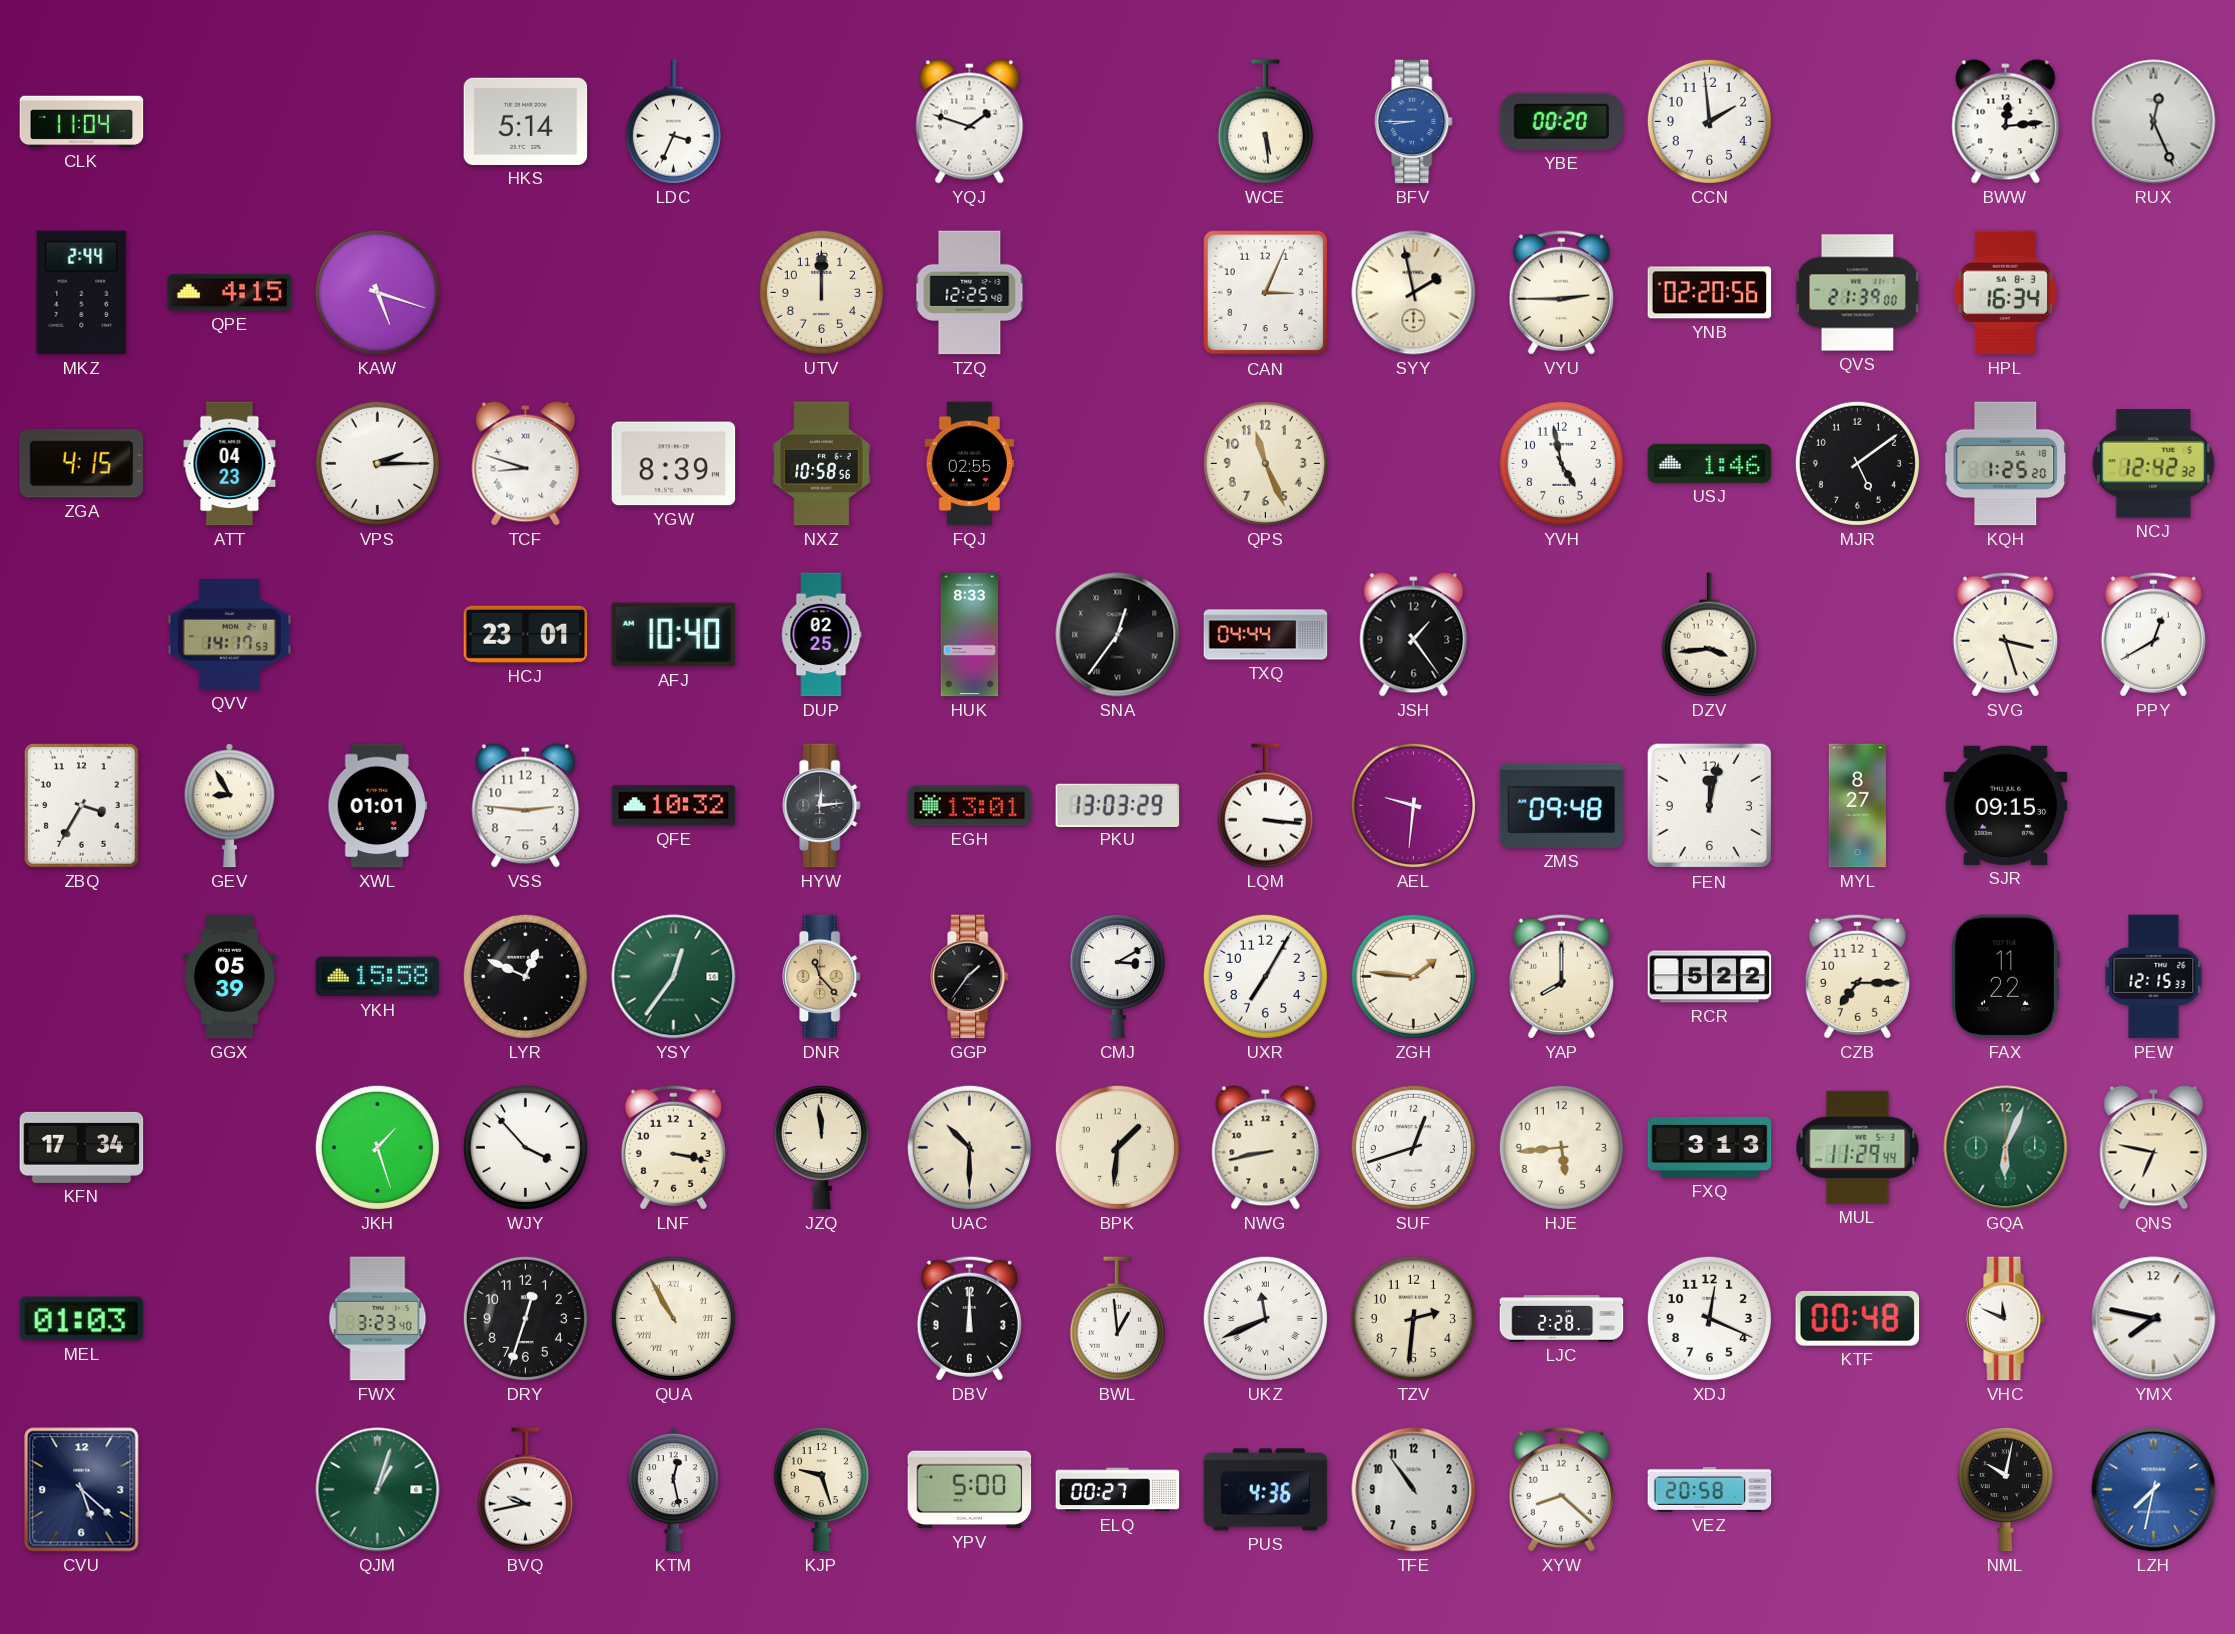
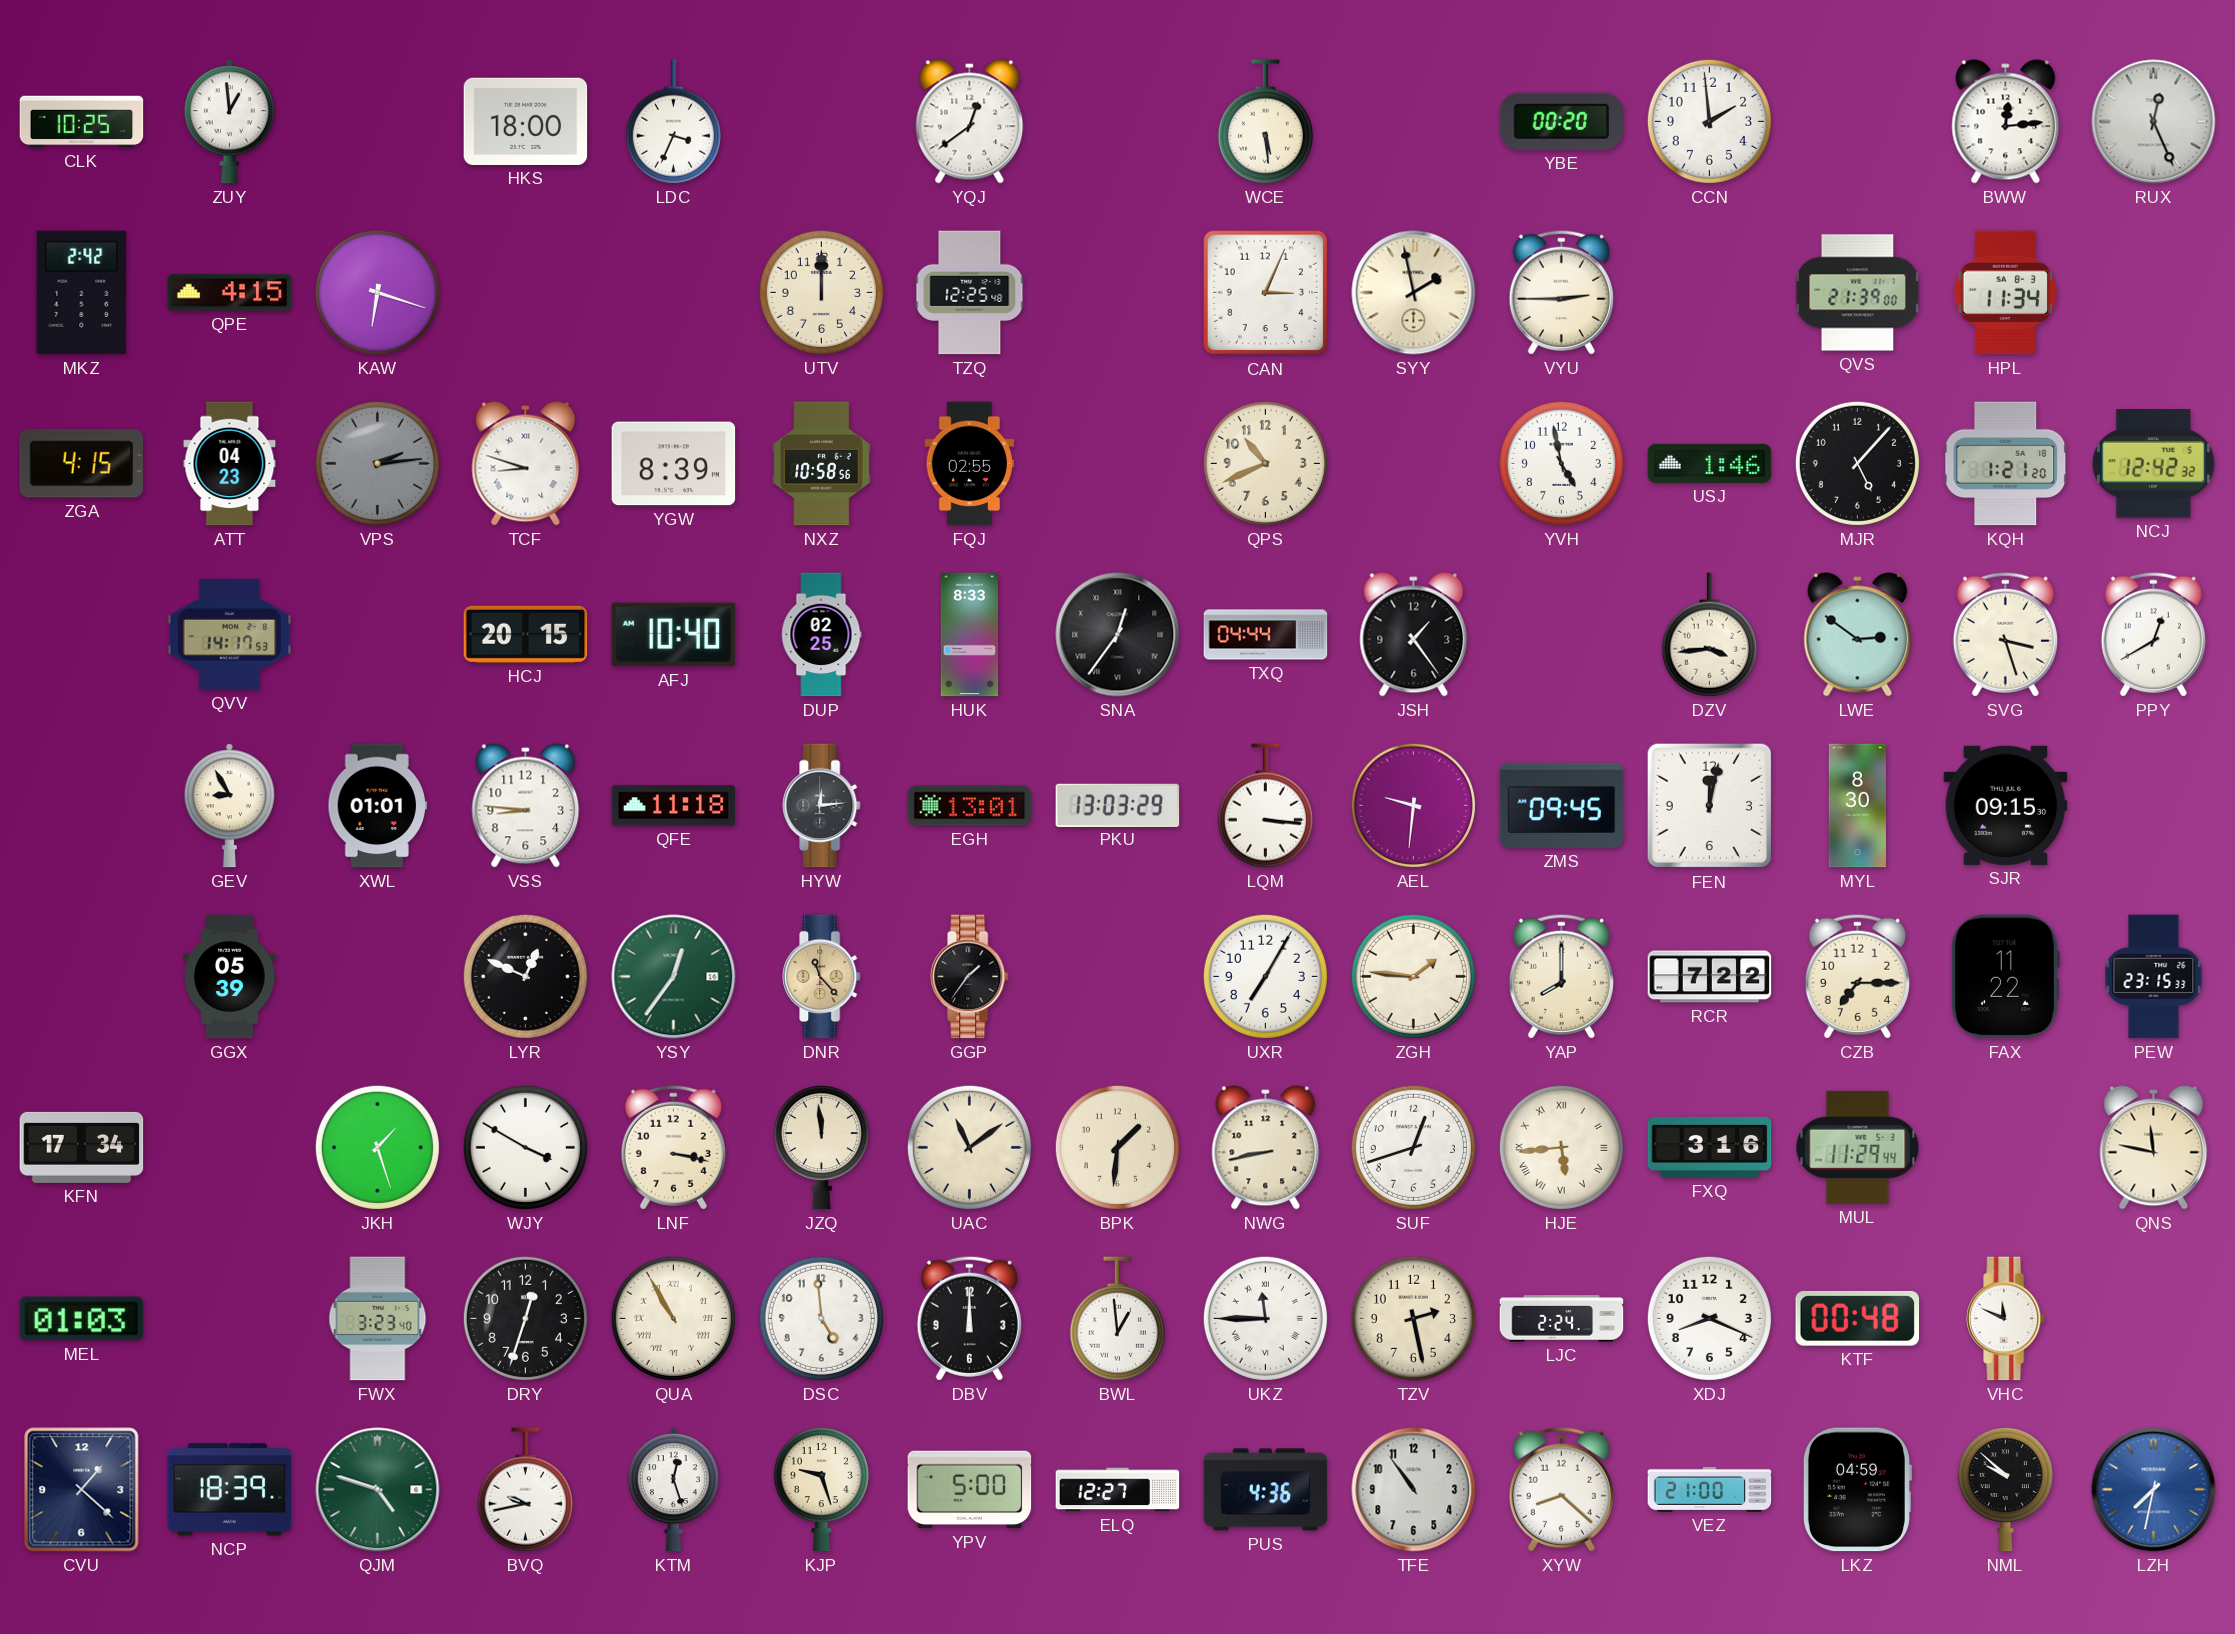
CLK: 11:04 -> 10:25
ZUY: none -> 12:59
HKS: 5:14 -> 18:00
YQJ: 1:48 -> 12:39
BFV: 8:45 -> none
MKZ: 2:44 -> 2:42
KAW: 5:18 -> 6:18
YNB: 02:20 -> none
HPL: 16:34 -> 11:34
VPS: 2:15 -> 2:14
VPS dial: white -> grey
QPS: 11:26 -> 10:41
MJR: 5:09 -> 5:07
KQH: 1:25 -> 1:21
HCJ: 23:01 -> 20:15
LWE: none -> 2:51
ZBQ: 3:35 -> none
VSS: 2:46 -> 8:46
QFE: 10:32 -> 11:18
ZMS: 09:48 -> 09:45
MYL: 8:27 -> 8:30
YKH: 15:58 -> none
CMJ: 3:10 -> none
RCR: 5:22 -> 7:22
PEW: 12:15 -> 23:15
WJY: 3:53 -> 3:50
UAC: 10:30 -> 11:09
HJE numerals: Arabic -> Roman
FXQ: 3:13 -> 3:16
GQA: 6:04 -> none
QNS: 6:47 -> 11:47
DSC: none -> 4:59
UKZ: 11:41 -> 11:45
TZV: 2:31 -> 2:28
LJC: 2:28 -> 2:24
XDJ: 12:19 -> 8:19
YMX: 7:47 -> none
CVU: 5:22 -> 1:22
NCP: none -> 18:39
QJM: 1:03 -> 4:48
KTM: 12:28 -> 12:27
ELQ: 00:27 -> 12:27
VEZ: 20:58 -> 21:00
LKZ: none -> 04:59
NML: 10:02 -> 9:52
